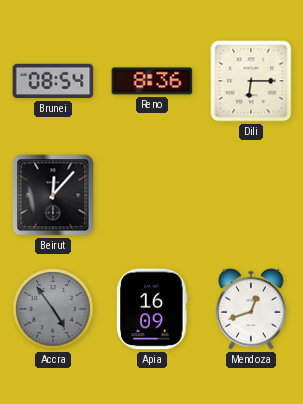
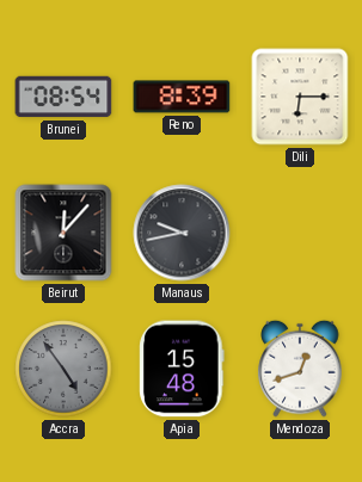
Reno: 8:36 -> 8:39
Manaus: none -> 9:43
Apia: 16:09 -> 15:48
